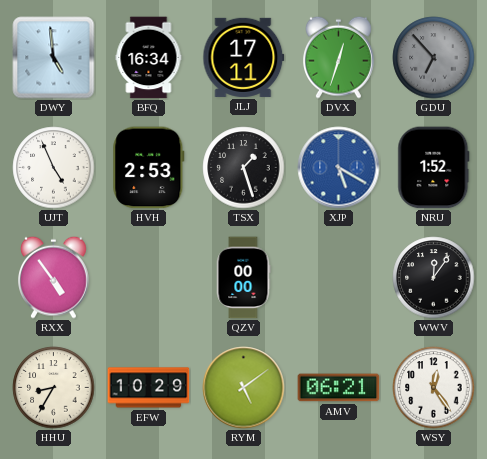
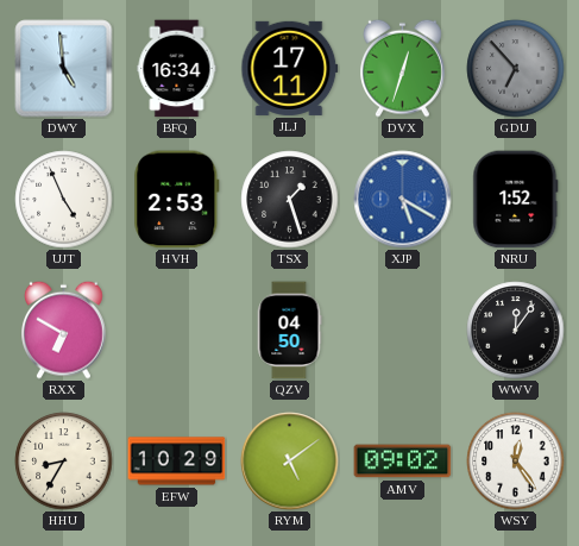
RXX: 4:54 -> 6:50
QZV: 00:00 -> 04:50
AMV: 06:21 -> 09:02
